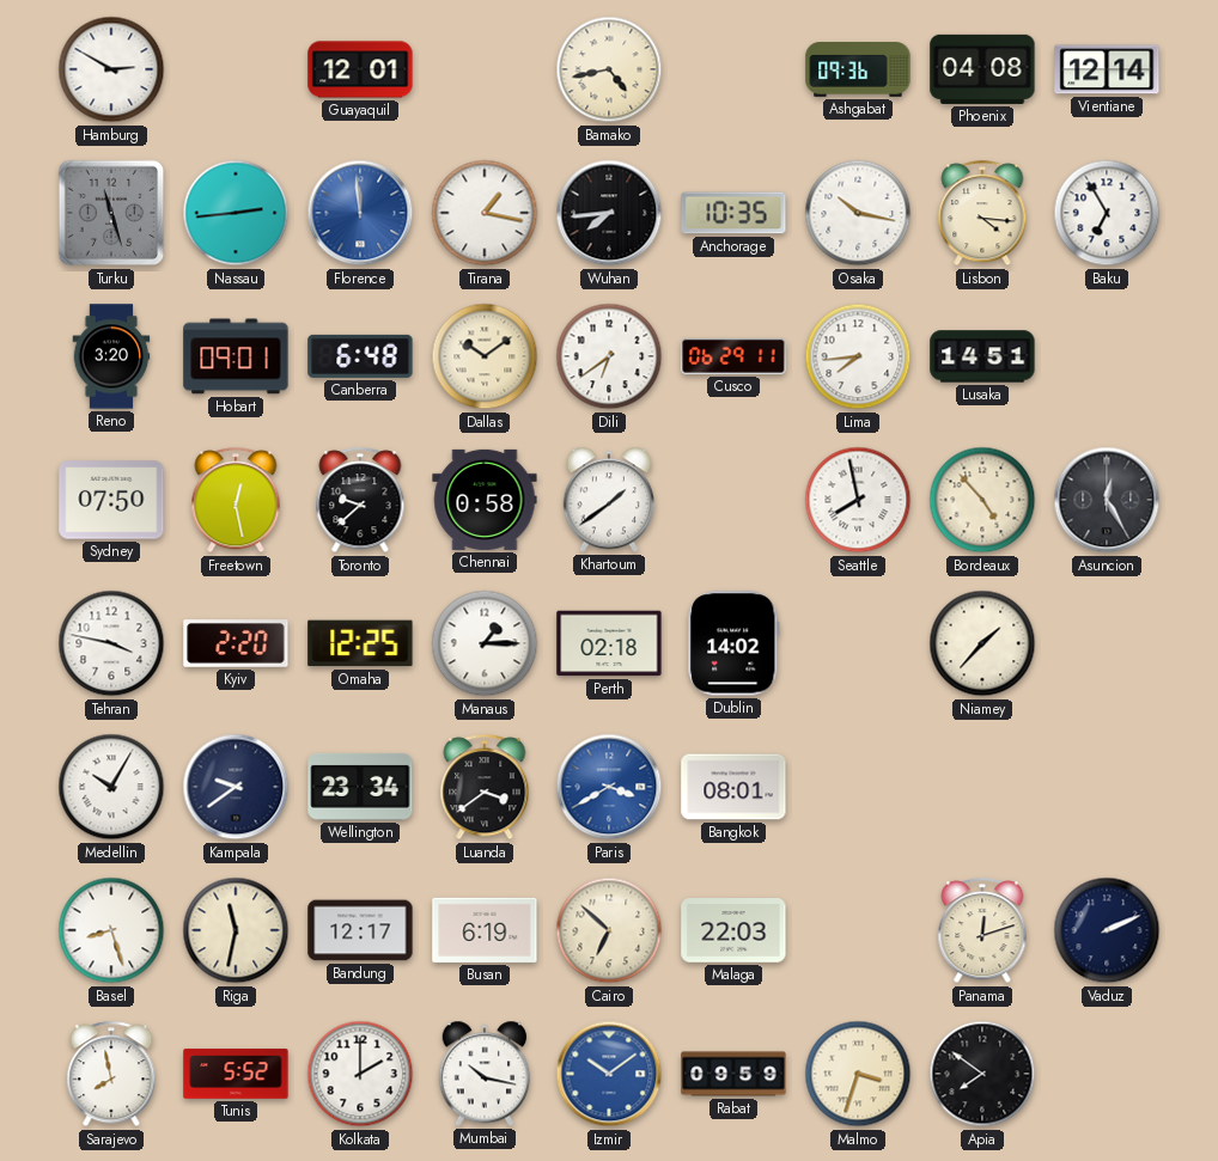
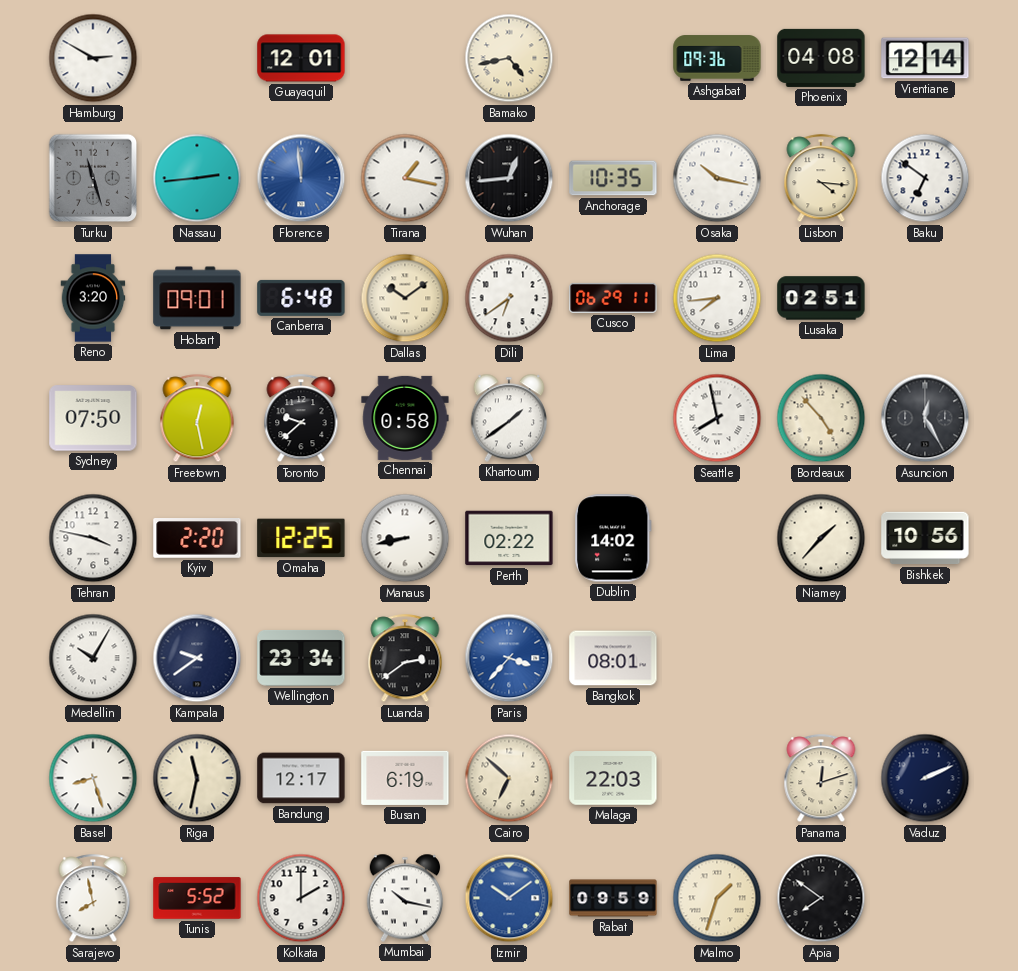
Wuhan: 7:44 -> 12:44
Baku: 6:55 -> 6:51
Lusaka: 14:51 -> 02:51
Manaus: 1:15 -> 8:43
Perth: 02:18 -> 02:22
Bishkek: none -> 10:56
Luanda: 3:39 -> 2:39
Paris: 3:40 -> 3:37
Malmo: 3:33 -> 1:33
